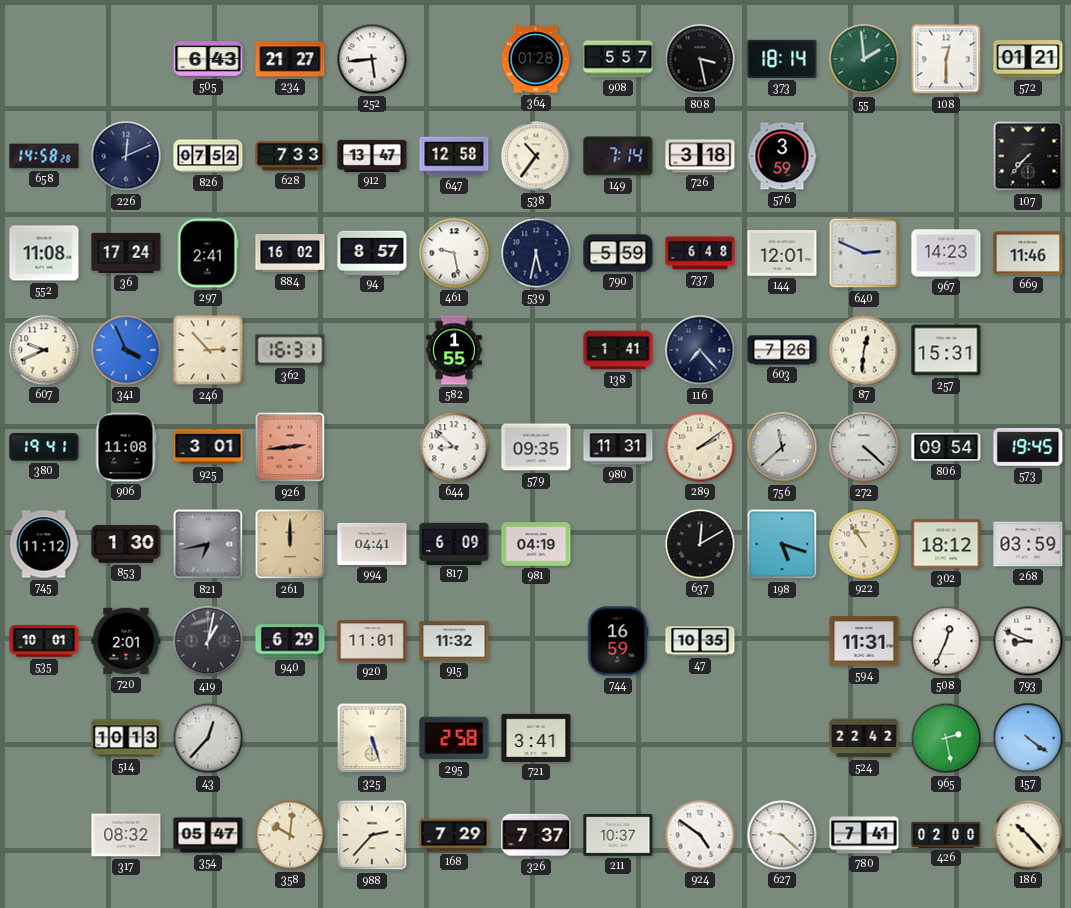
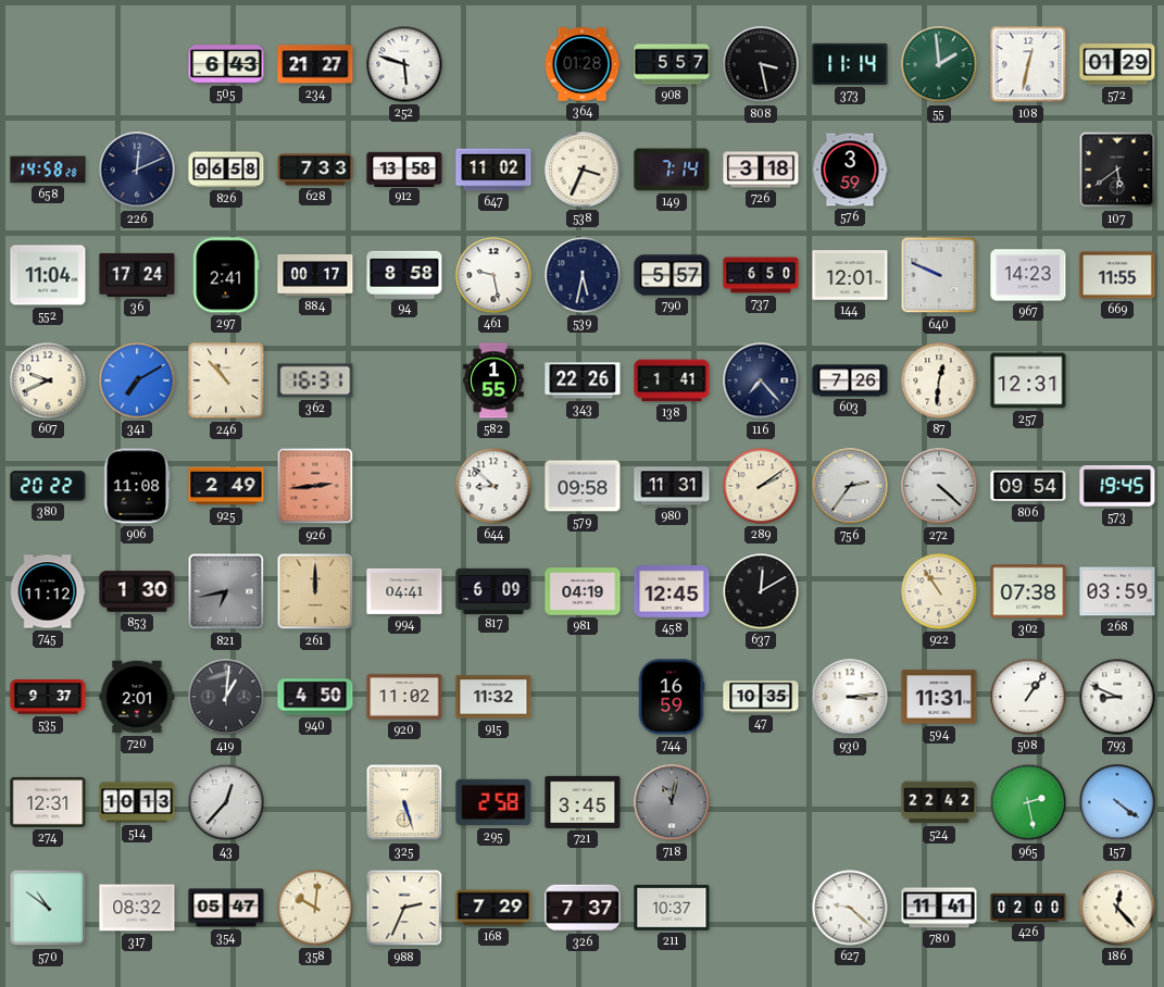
252: 5:44 -> 5:48
373: 18:14 -> 11:14
108: 12:30 -> 12:32
572: 01:21 -> 01:29
826: 07:52 -> 06:58
912: 13:47 -> 13:58
647: 12:58 -> 11:02
538: 10:36 -> 3:34
107: 7:37 -> 5:39
552: 11:08 -> 11:04
884: 16:02 -> 00:17
94: 8:57 -> 8:58
790: 5:59 -> 5:57
737: 6:48 -> 6:50
640: 2:49 -> 9:49
669: 11:46 -> 11:55
341: 3:56 -> 7:10
246: 2:53 -> 10:53
343: none -> 22:26
257: 15:31 -> 12:31
380: 19:41 -> 20:22
925: 3:01 -> 2:49
579: 09:35 -> 09:58
756: 11:38 -> 2:36
458: none -> 12:45
198: 5:18 -> none
302: 18:12 -> 07:38
535: 10:01 -> 9:37
419: 1:02 -> 1:01
940: 6:29 -> 4:50
920: 11:01 -> 11:02
930: none -> 3:14
508: 12:34 -> 1:06
274: none -> 12:31
721: 3:41 -> 3:45
718: none -> 11:02
570: none -> 10:51
988: 2:37 -> 2:34
924: 4:51 -> none
780: 7:41 -> 11:41
186: 10:23 -> 12:23
